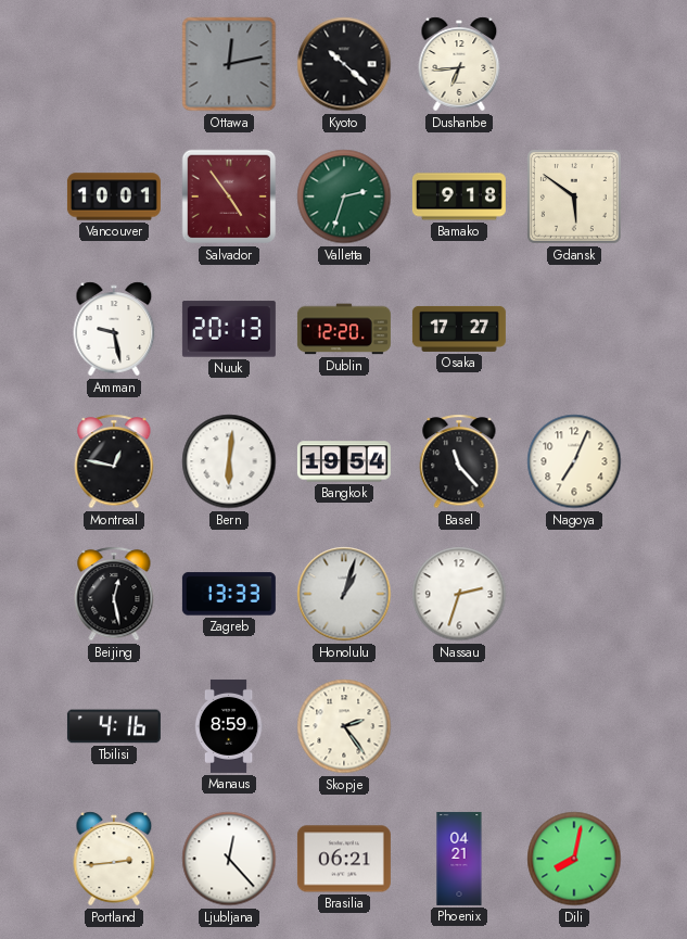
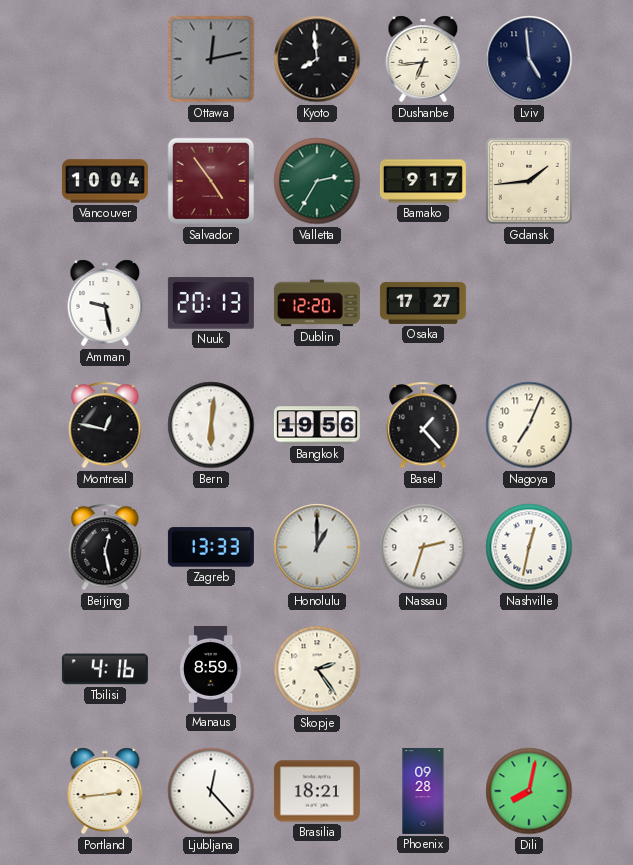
Kyoto: 10:22 -> 7:59
Lviv: none -> 4:59
Vancouver: 10:01 -> 10:04
Valletta: 2:33 -> 2:35
Bamako: 9:18 -> 9:17
Gdansk: 5:51 -> 1:44
Bangkok: 19:54 -> 19:56
Basel: 11:23 -> 1:23
Honolulu: 1:03 -> 1:00
Nashville: none -> 12:32
Brasilia: 06:21 -> 18:21
Phoenix: 04:21 -> 09:28
